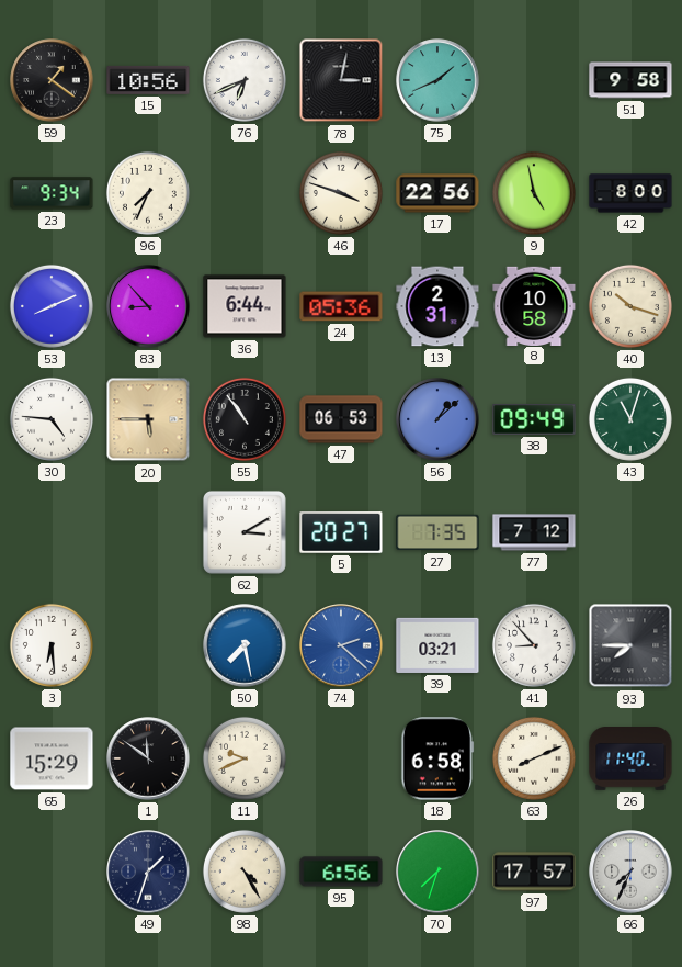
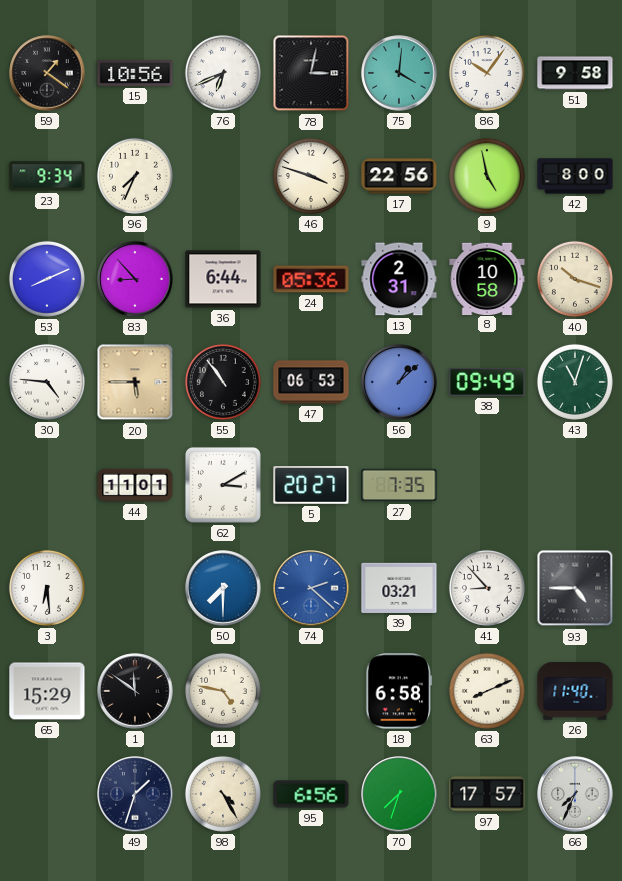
75: 1:41 -> 4:01
86: none -> 10:06
44: none -> 11:01
77: 7:12 -> none
50: 7:28 -> 7:30
93: 7:45 -> 4:45
11: 9:41 -> 4:47
